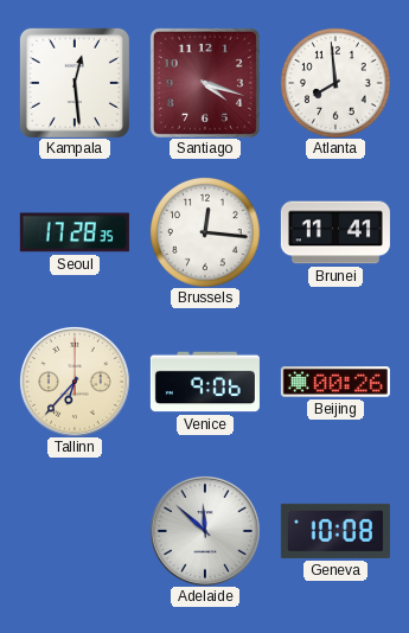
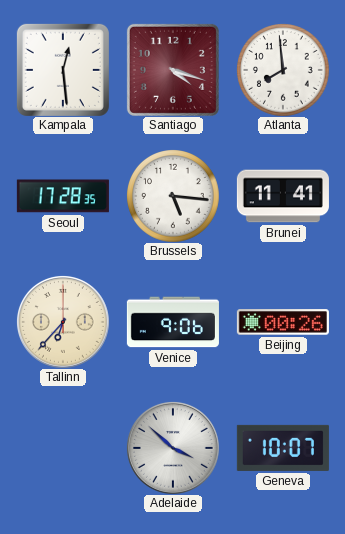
Brussels: 12:16 -> 5:16
Adelaide: 11:52 -> 3:52
Geneva: 10:08 -> 10:07
